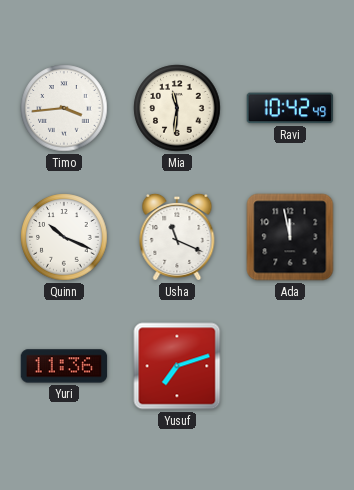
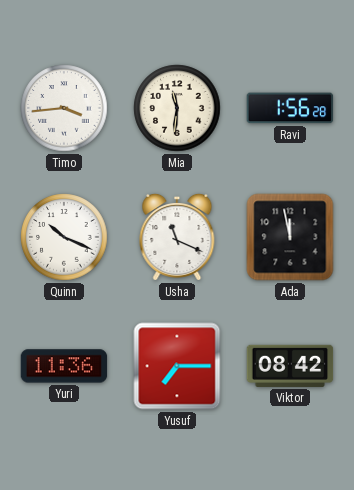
Ravi: 10:42 -> 1:56
Yusuf: 7:12 -> 7:15
Viktor: none -> 08:42
